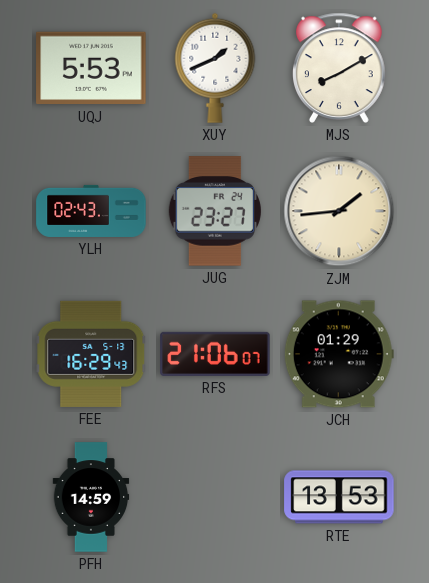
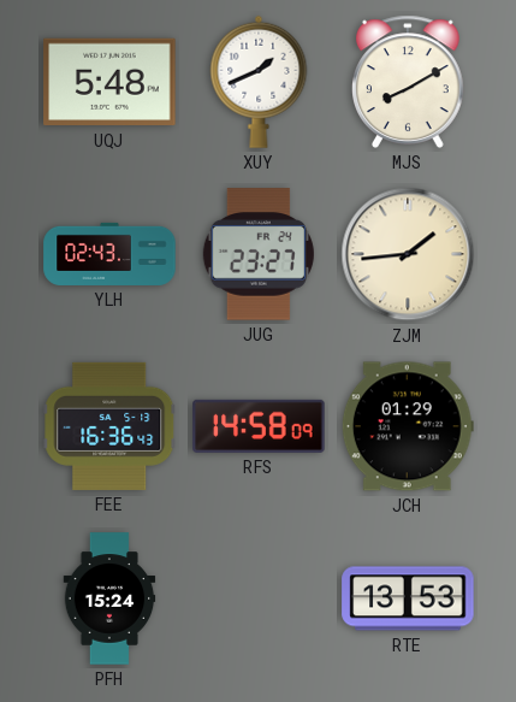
UQJ: 5:53 -> 5:48
FEE: 16:29 -> 16:36
RFS: 21:06 -> 14:58
PFH: 14:59 -> 15:24
